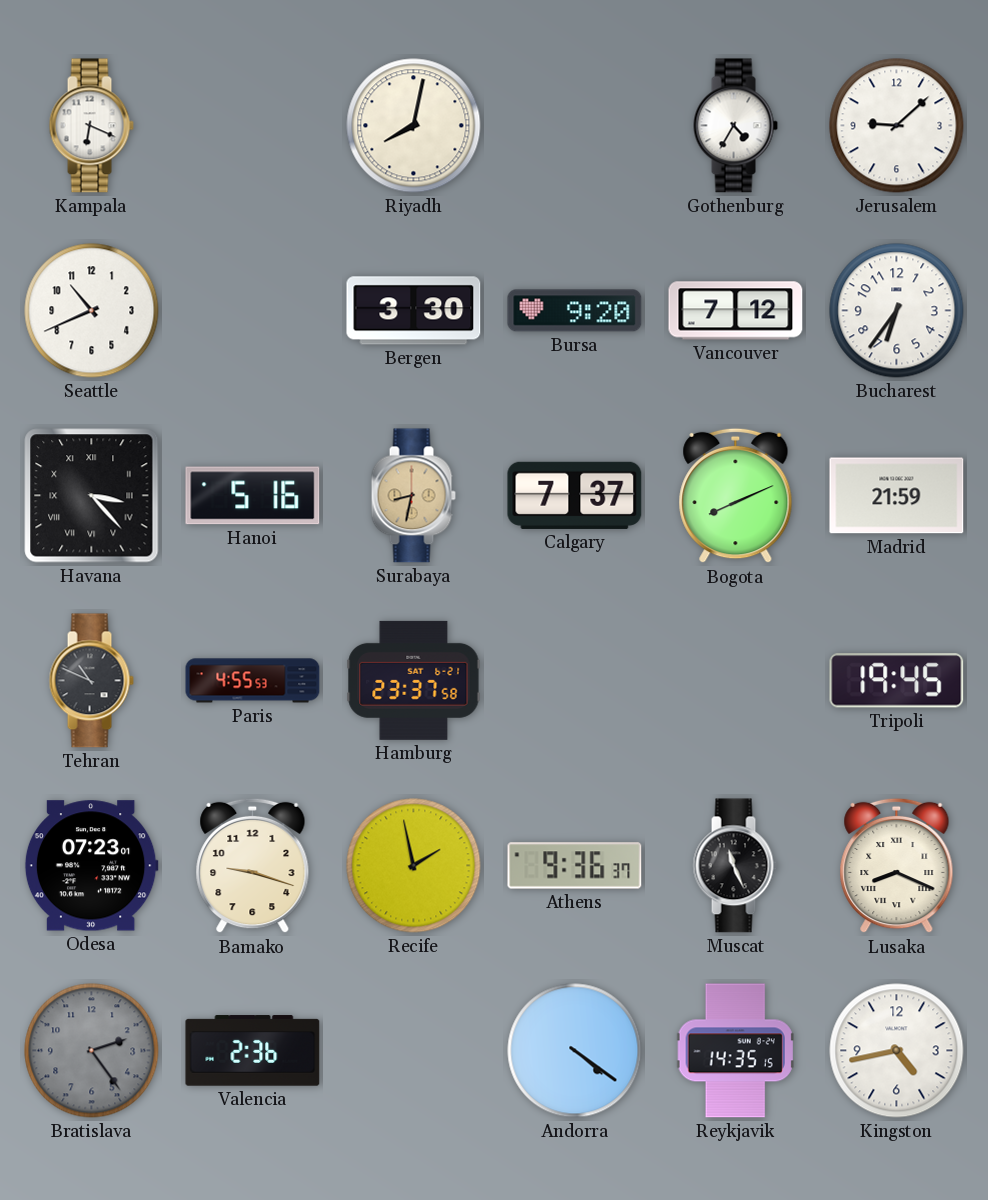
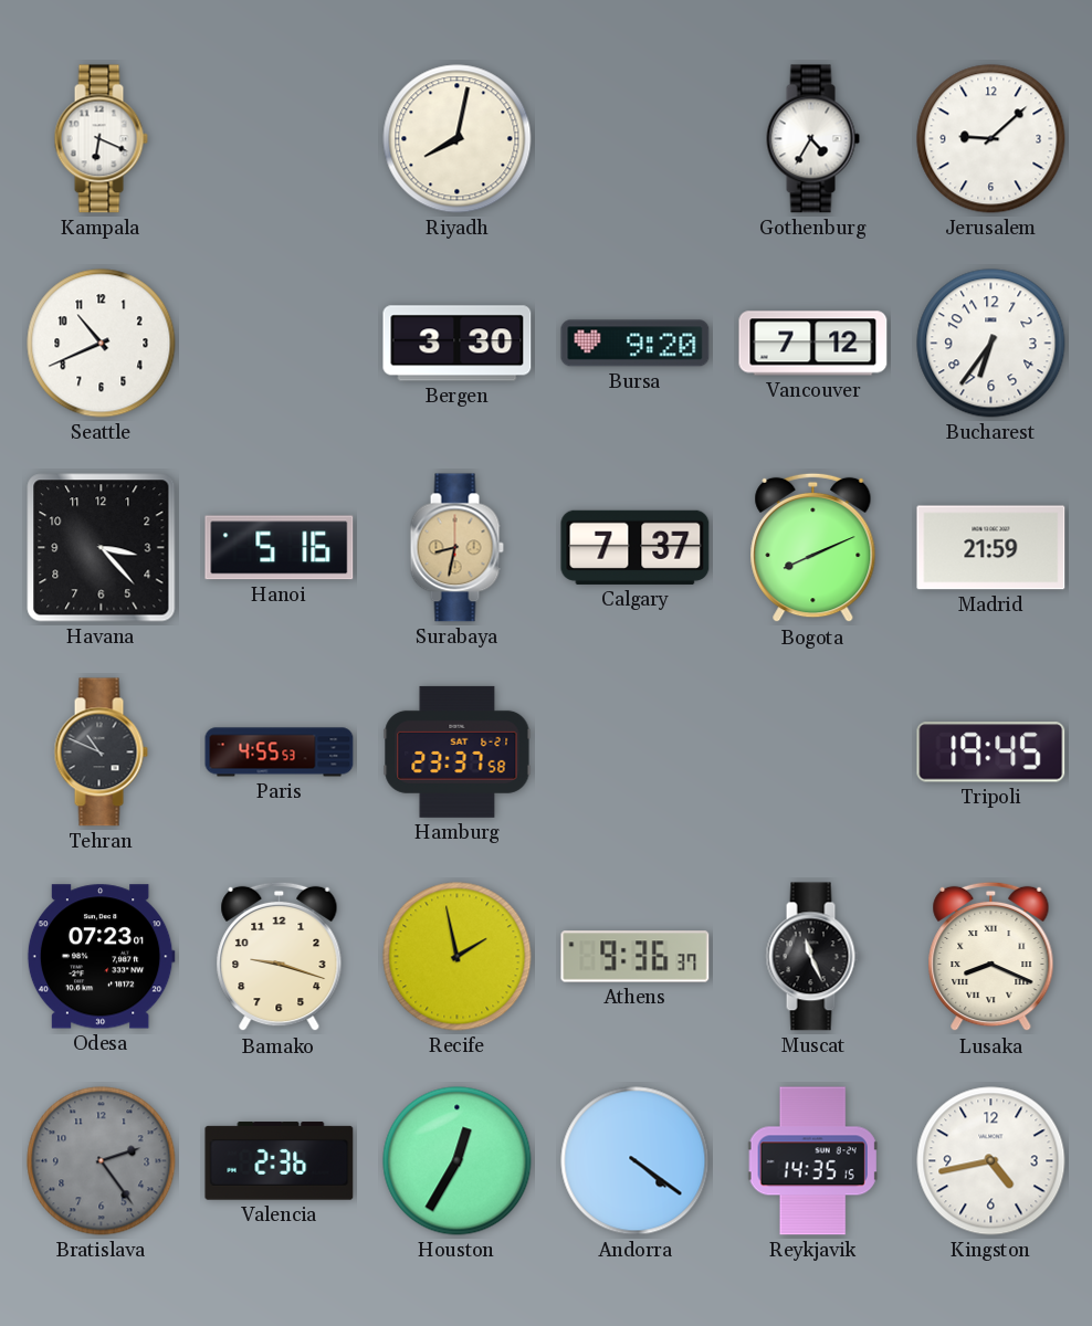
Havana numerals: Roman -> Arabic
Houston: none -> 12:35
